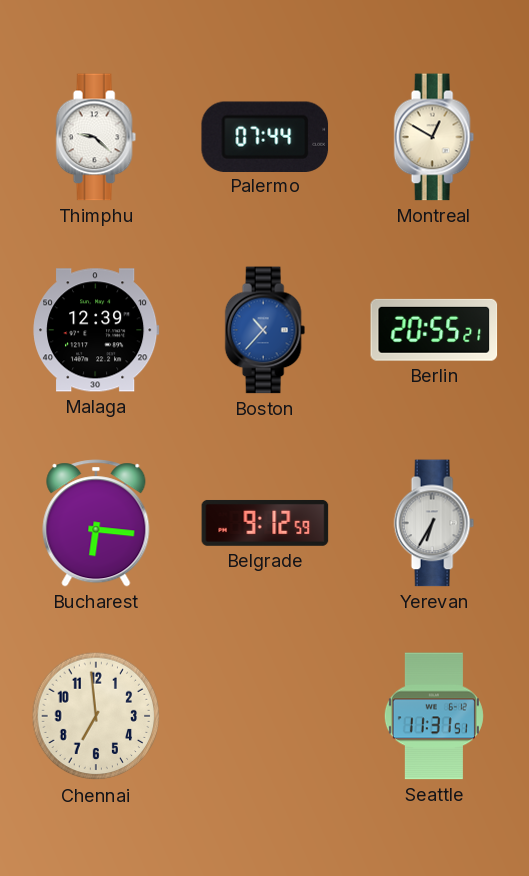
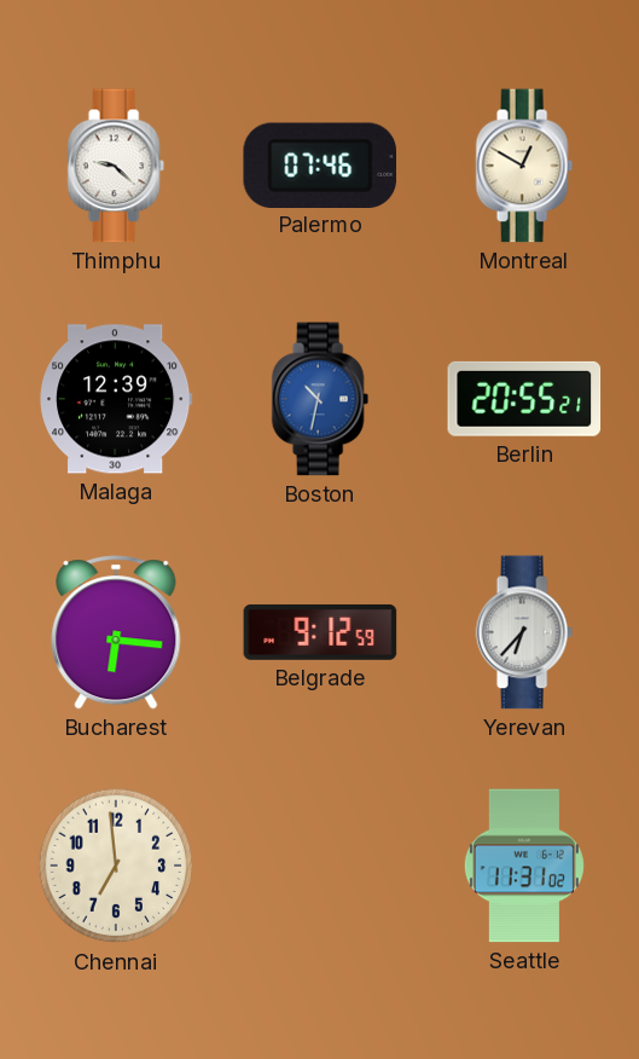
Palermo: 07:44 -> 07:46
Boston: 10:37 -> 10:32
Yerevan: 6:35 -> 6:37
Seattle: 11:31:51 -> 11:31:02
